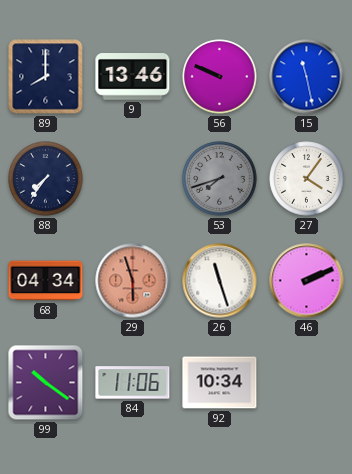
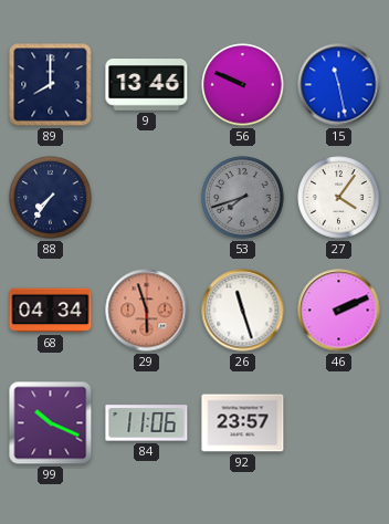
99: 10:21 -> 10:19
92: 10:34 -> 23:57
